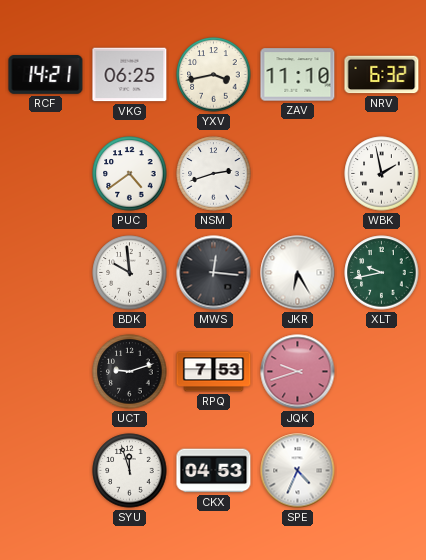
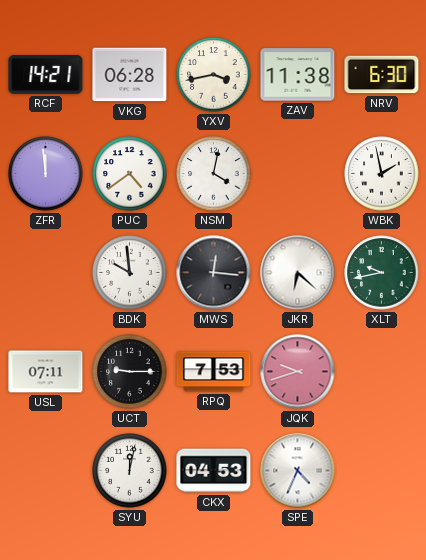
VKG: 06:25 -> 06:28
ZAV: 11:10 -> 11:38
NRV: 6:32 -> 6:30
ZFR: none -> 11:59
NSM: 2:42 -> 4:02
JKR: 6:25 -> 6:22
USL: none -> 07:11
UCT: 9:12 -> 9:15
SYU: 11:57 -> 12:02
